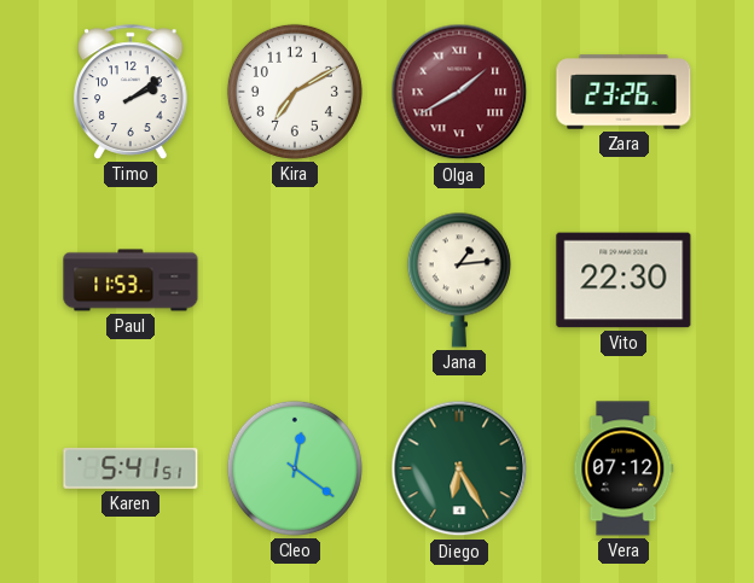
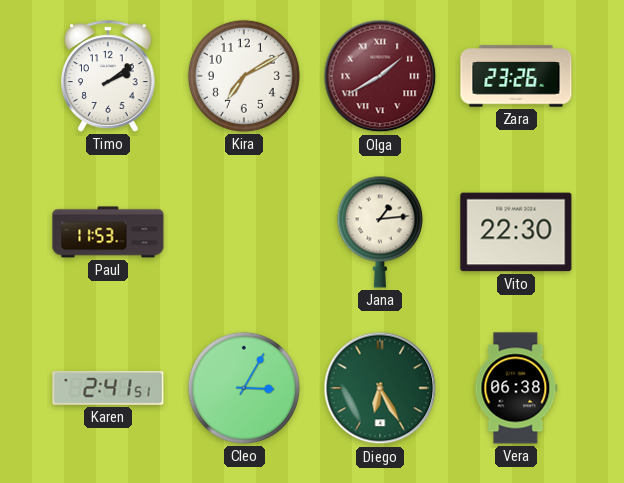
Karen: 5:41 -> 2:41
Cleo: 12:21 -> 3:05
Vera: 07:12 -> 06:38
